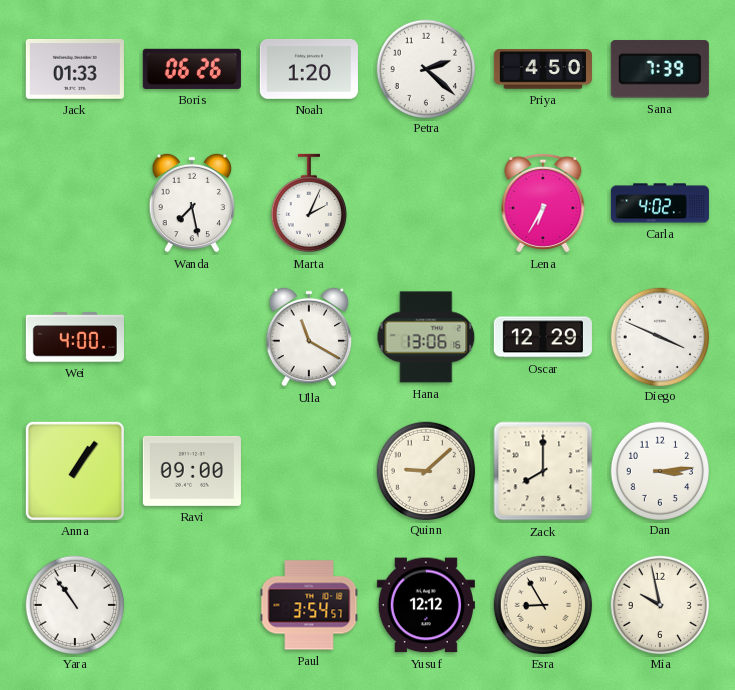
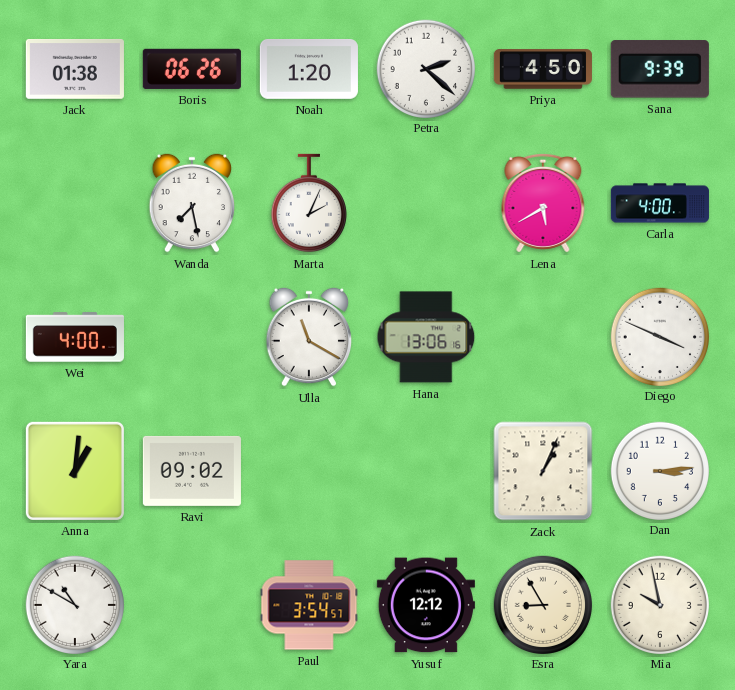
Jack: 01:33 -> 01:38
Sana: 7:39 -> 9:39
Lena: 6:35 -> 5:40
Carla: 4:02 -> 4:00
Oscar: 12:29 -> none
Anna: 1:06 -> 1:01
Ravi: 09:00 -> 09:02
Quinn: 9:08 -> none
Zack: 8:00 -> 1:04
Yara: 10:54 -> 10:50
